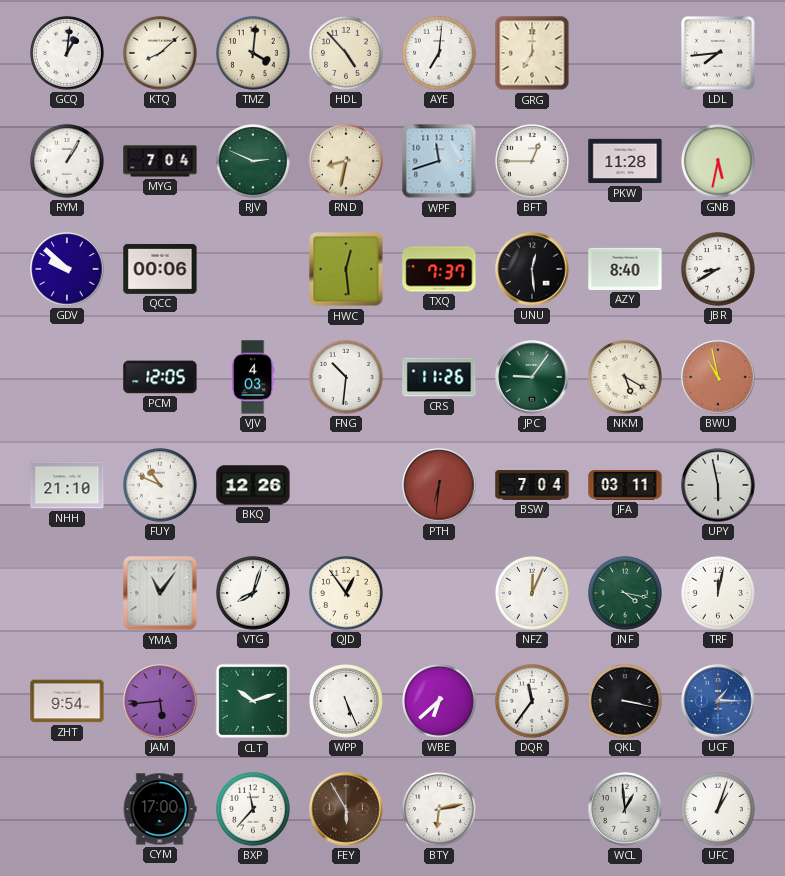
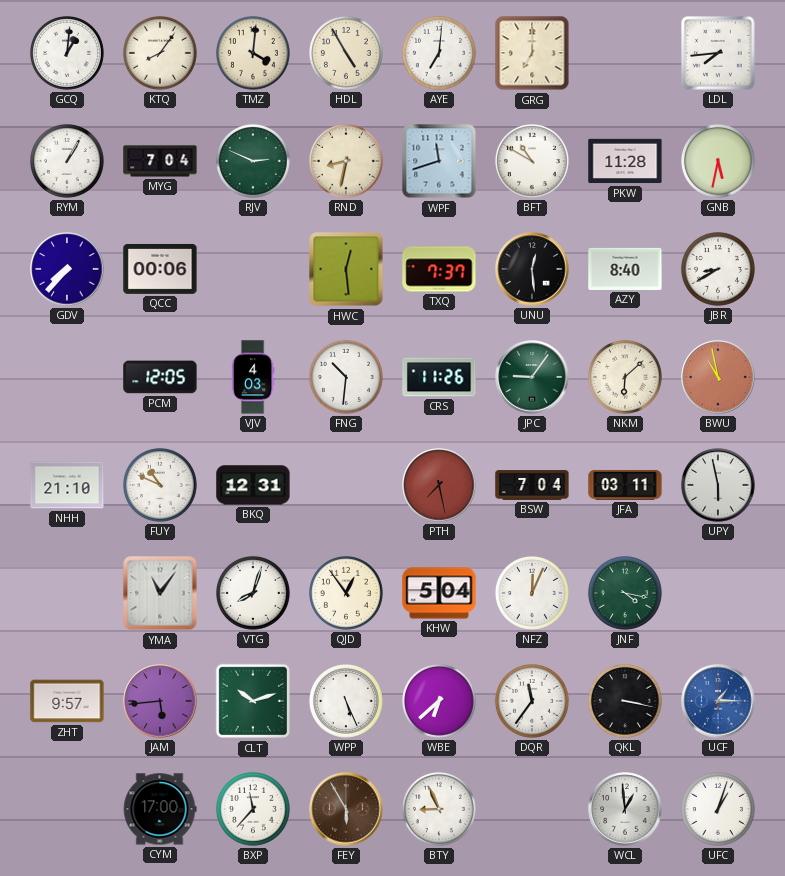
KTQ: 8:08 -> 8:06
HDL: 4:53 -> 4:55
BFT: 12:45 -> 10:50
GDV: 9:52 -> 7:37
NKM: 5:20 -> 6:08
BKQ: 12:26 -> 12:31
PTH: 6:31 -> 7:28
KHW: none -> 5:04
TRF: 12:02 -> none
ZHT: 9:54 -> 9:57
BTY: 6:13 -> 8:56
